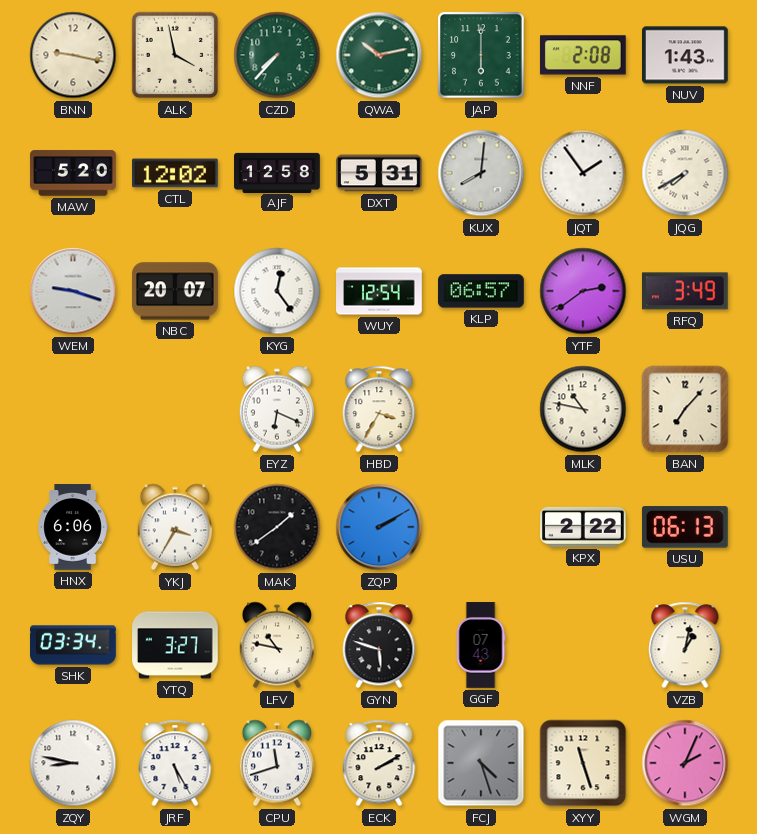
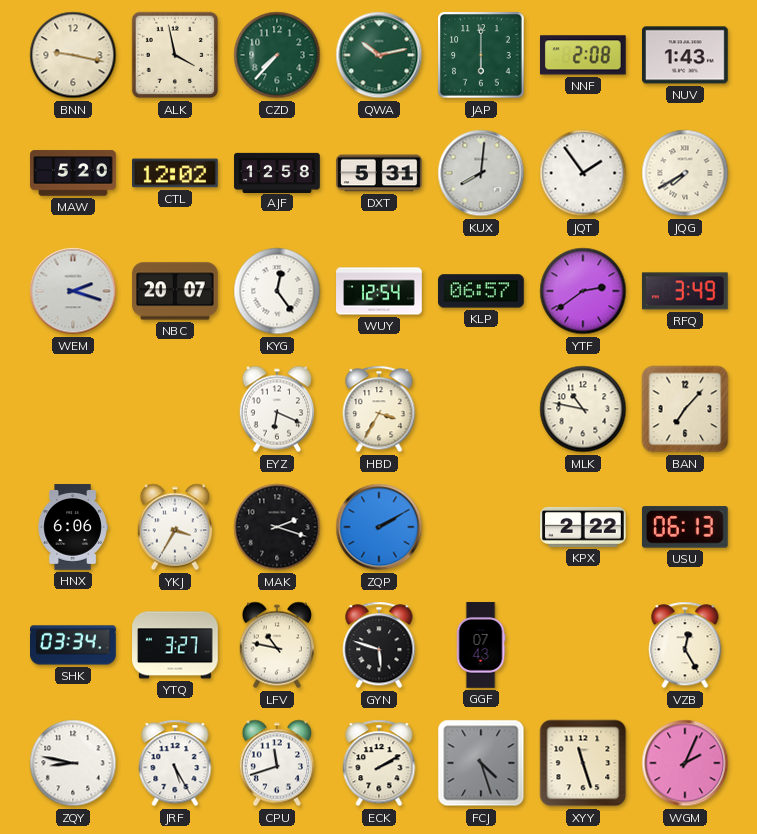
WEM: 9:18 -> 2:18
MAK: 1:39 -> 2:18
VZB: 1:02 -> 12:25
